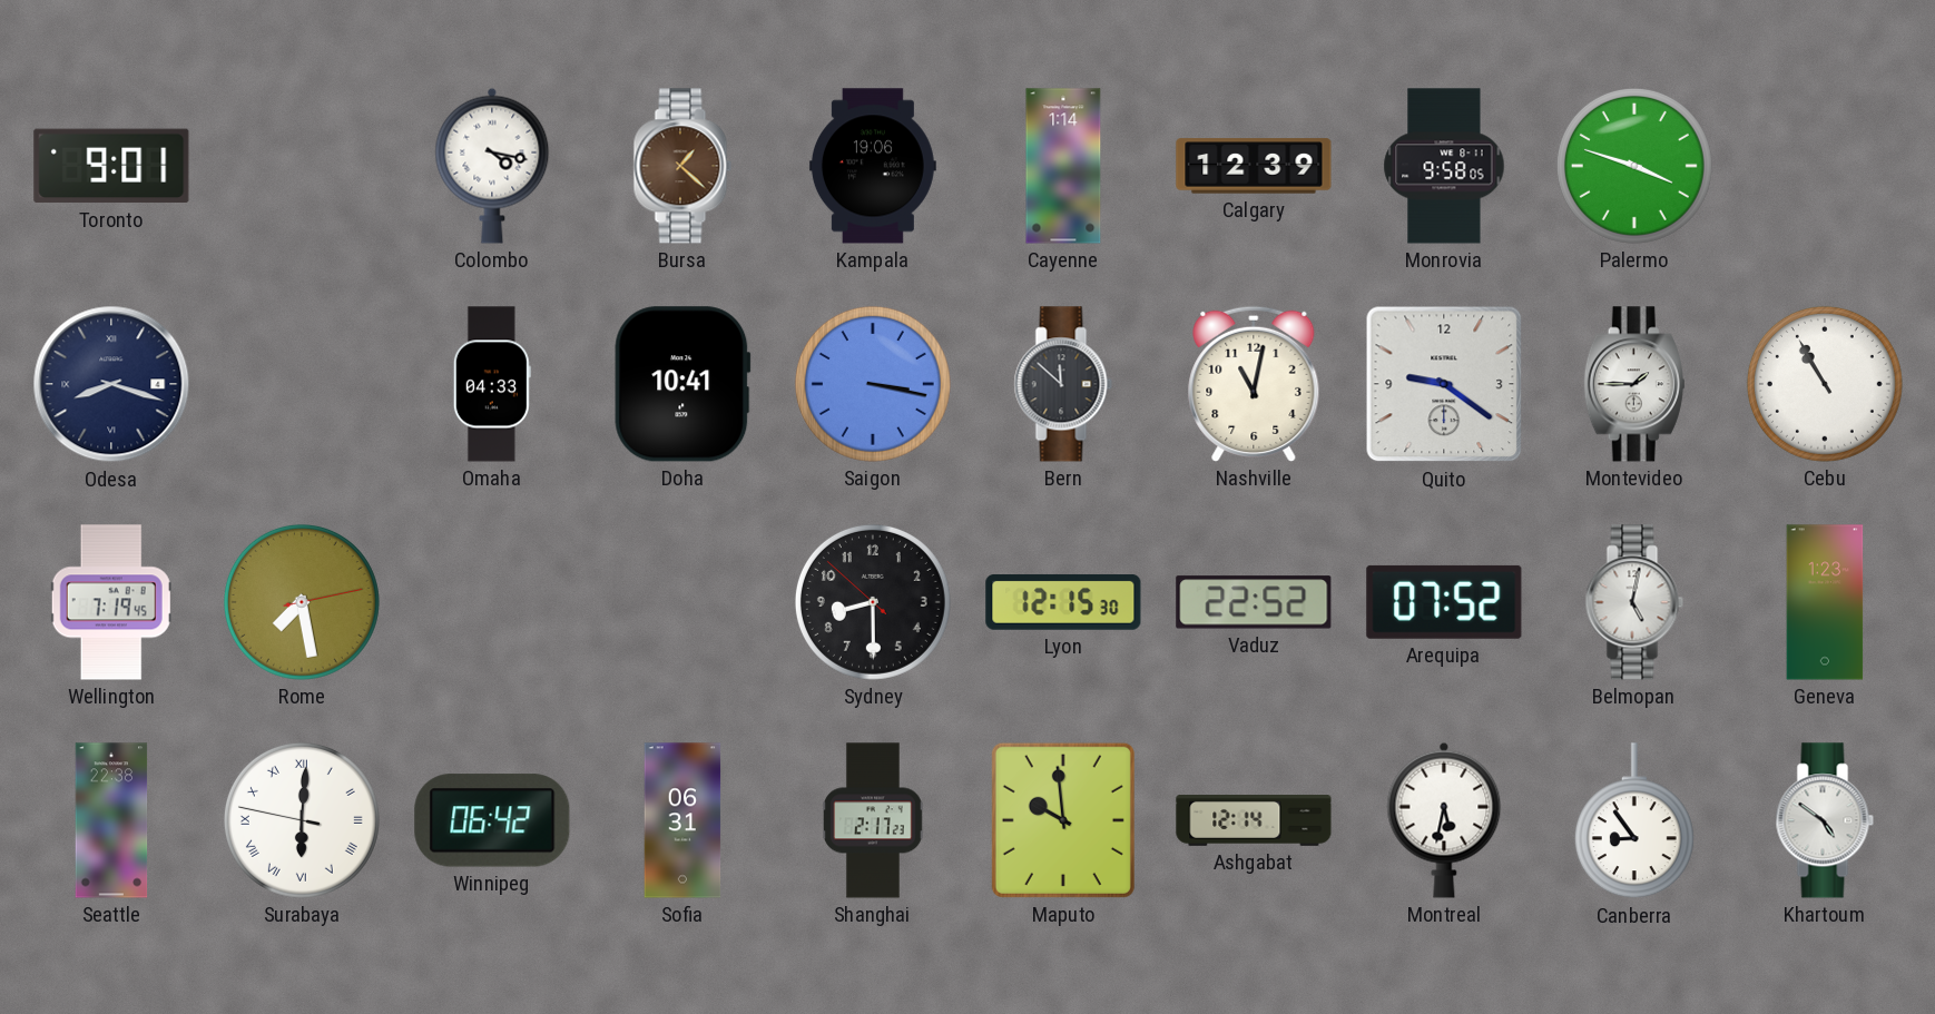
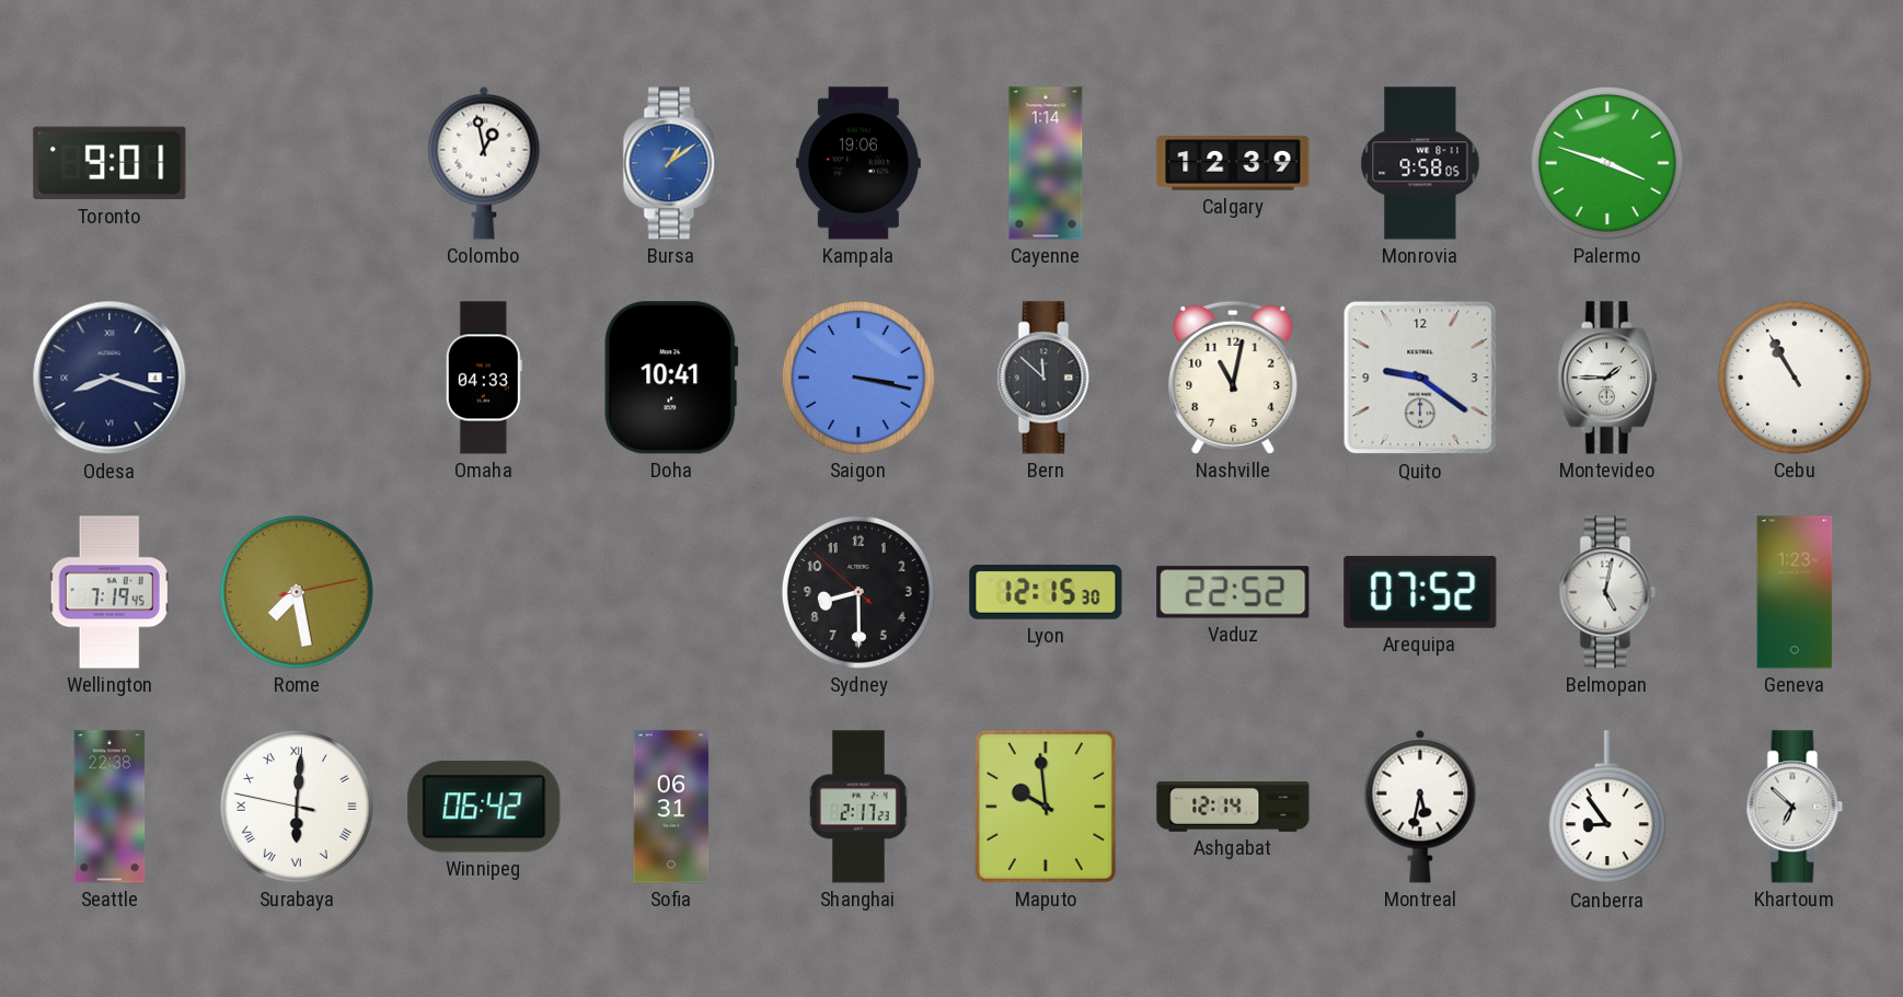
Colombo: 4:17 -> 12:58
Bursa: 1:22 -> 1:09
Bursa dial: brown -> blue
Khartoum: 4:51 -> 6:52
